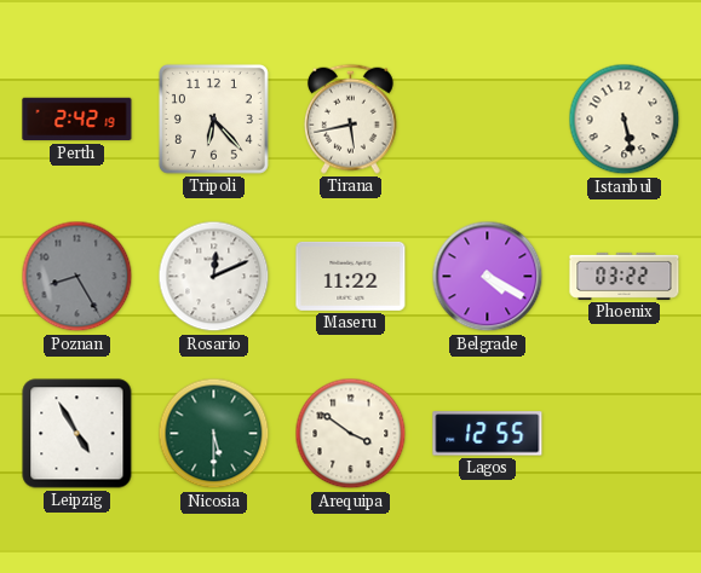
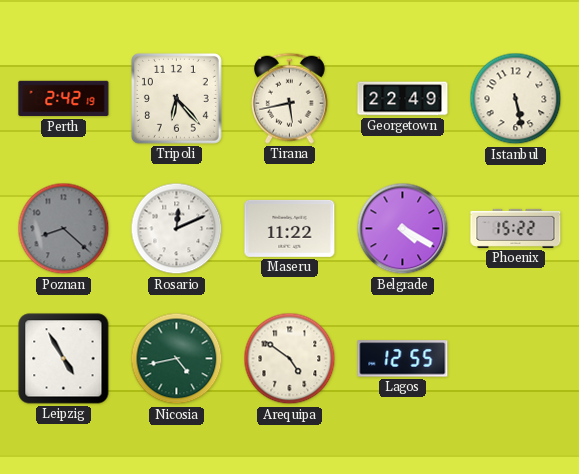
Georgetown: none -> 22:49
Poznan: 8:25 -> 8:22
Phoenix: 03:22 -> 15:22
Nicosia: 5:30 -> 4:43
Arequipa: 3:51 -> 4:51
